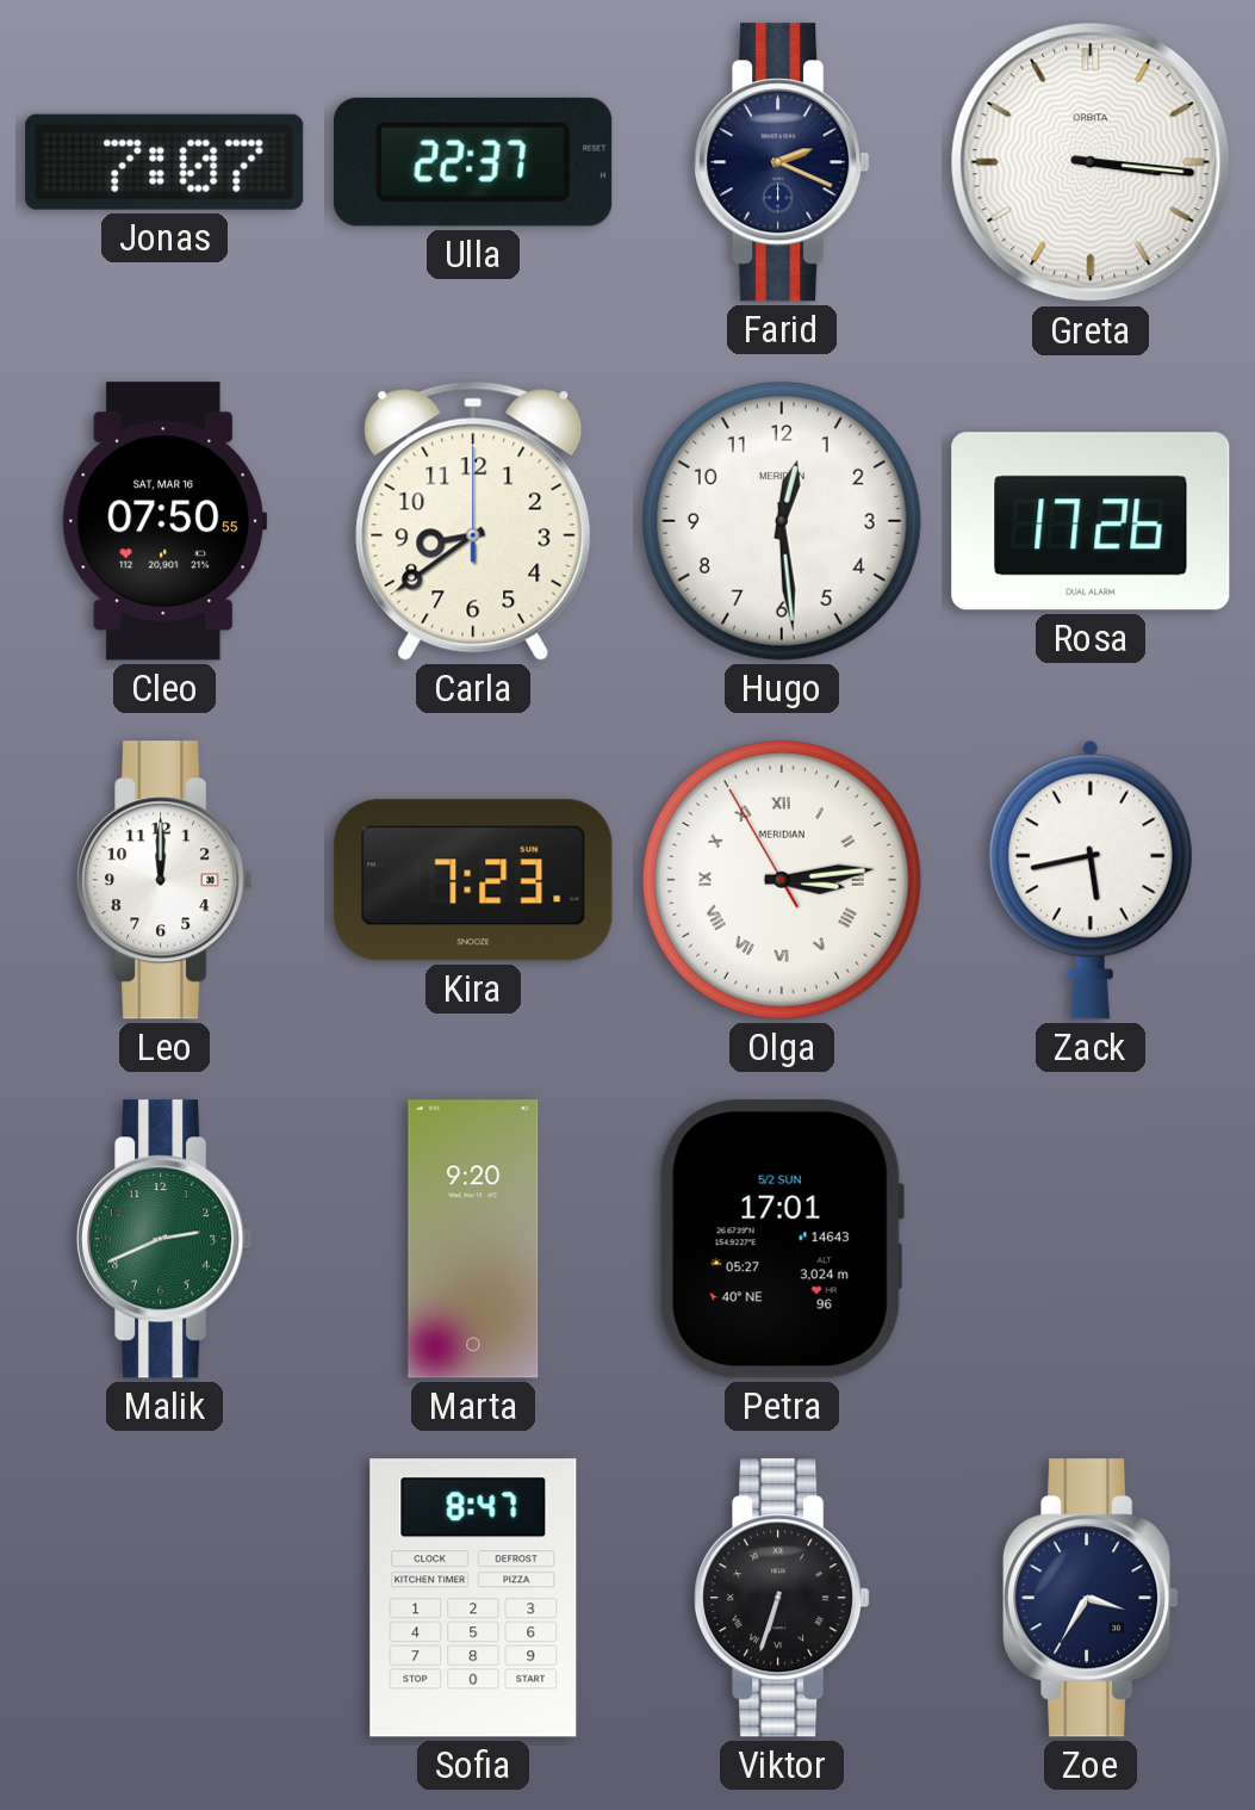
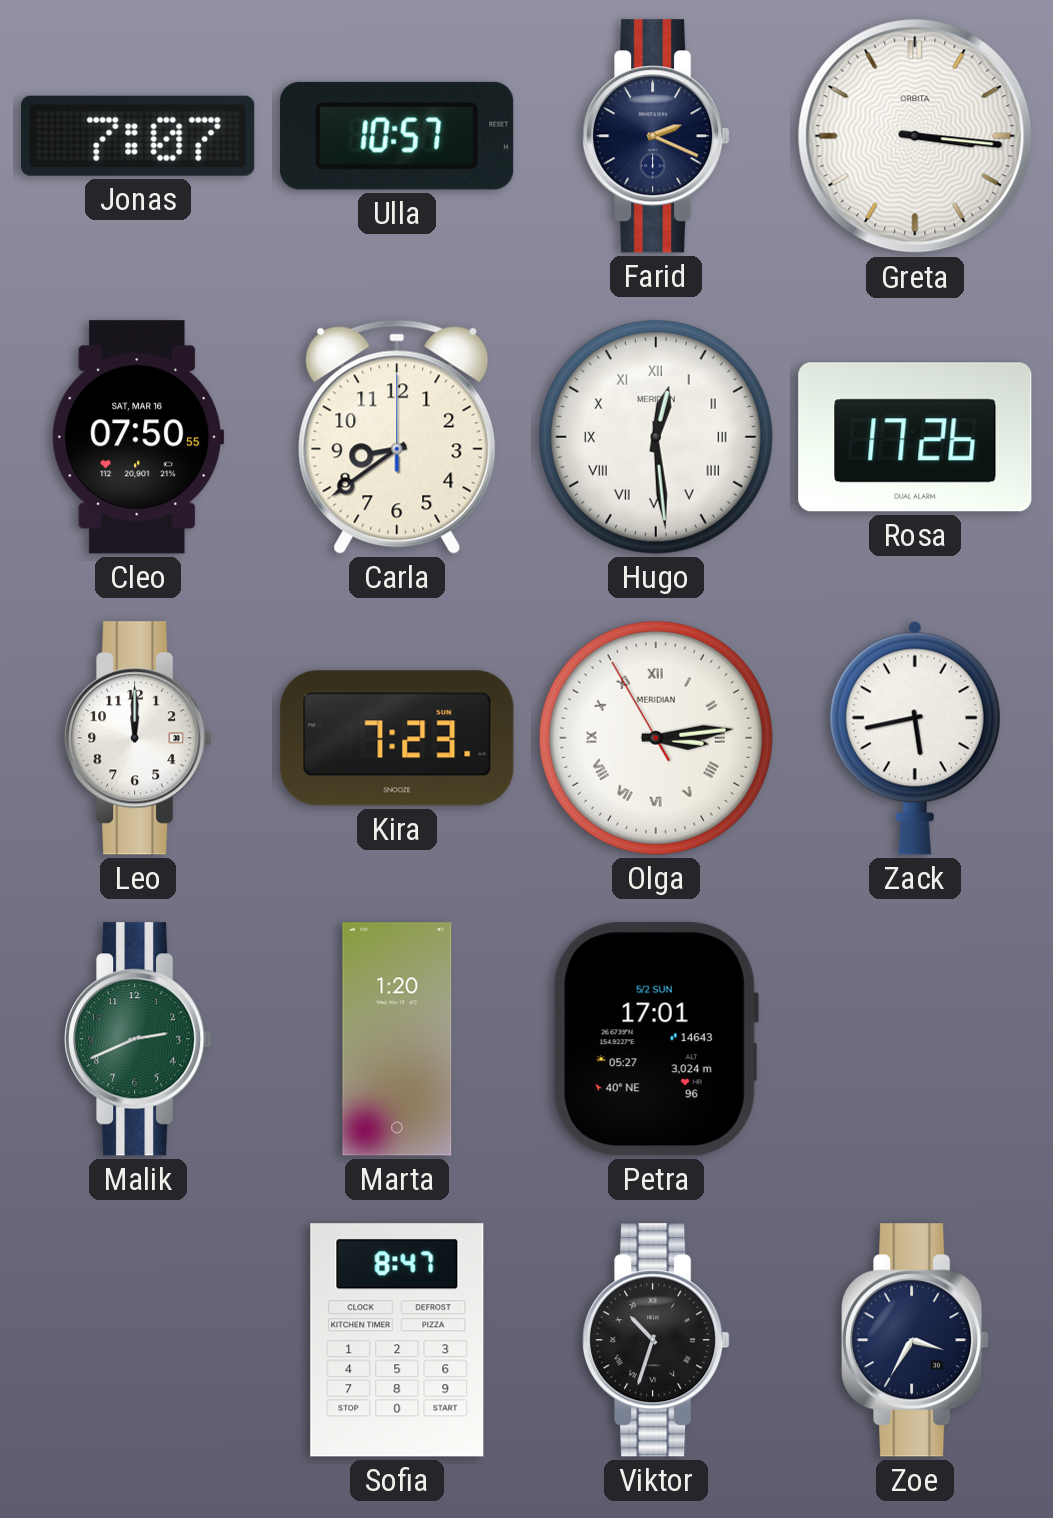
Ulla: 22:37 -> 10:57
Hugo numerals: Arabic -> Roman
Marta: 9:20 -> 1:20
Viktor: 6:33 -> 10:33
